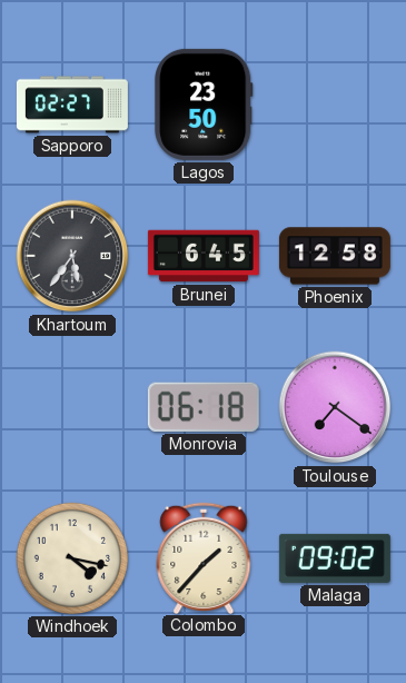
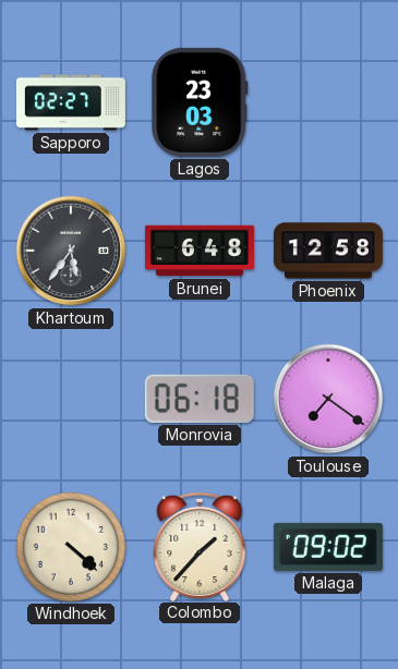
Lagos: 23:50 -> 23:03
Brunei: 6:45 -> 6:48
Windhoek: 4:17 -> 4:22
